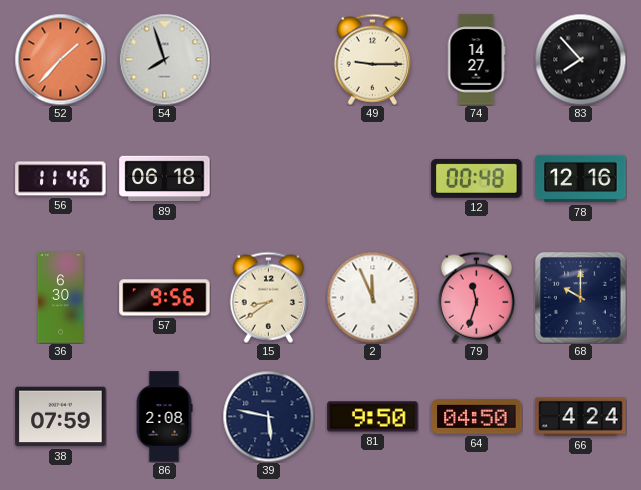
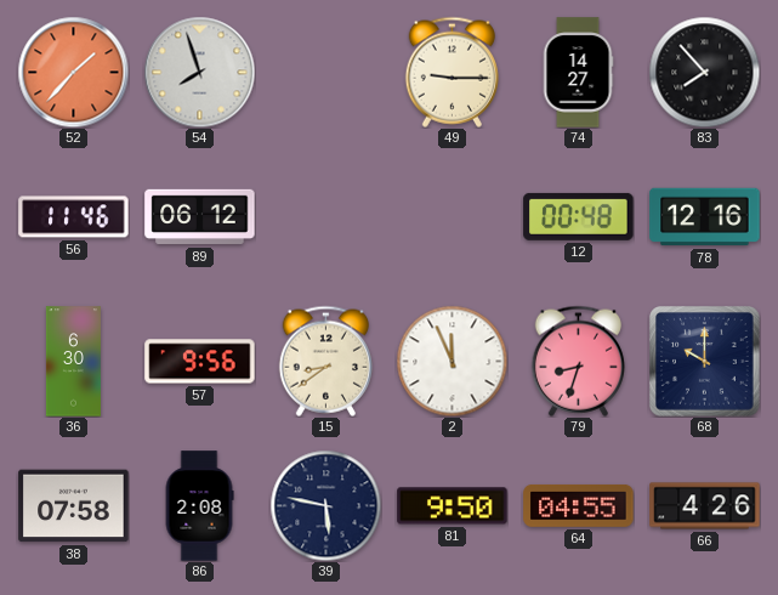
89: 06:18 -> 06:12
79: 11:33 -> 8:33
38: 07:59 -> 07:58
64: 04:50 -> 04:55
66: 4:24 -> 4:26
